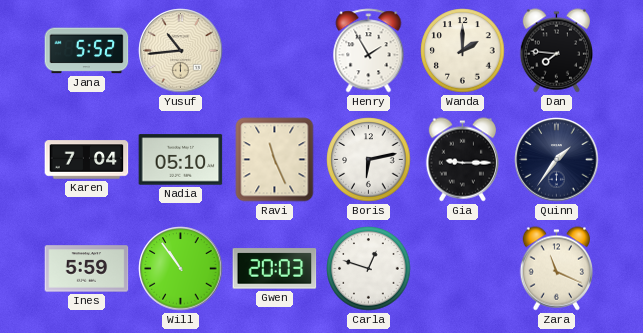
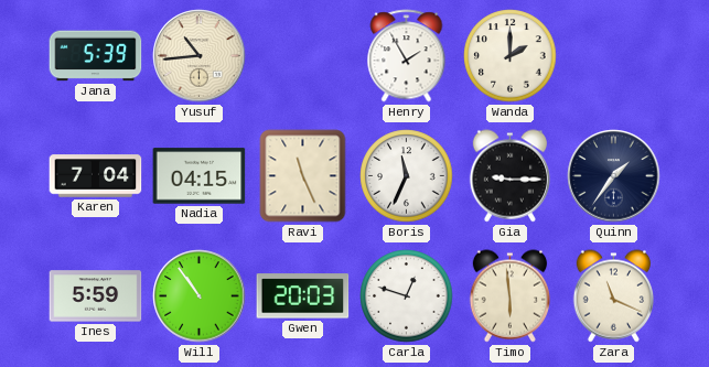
Jana: 5:52 -> 5:39
Dan: 7:46 -> none
Nadia: 05:10 -> 04:15
Boris: 6:13 -> 11:34
Timo: none -> 5:59
